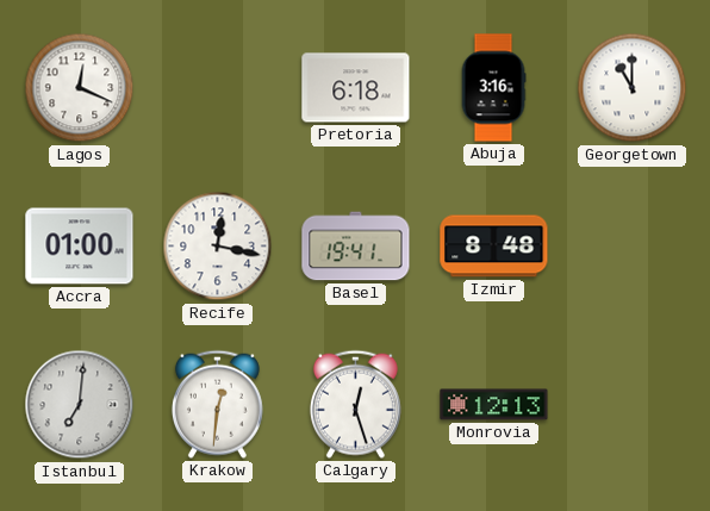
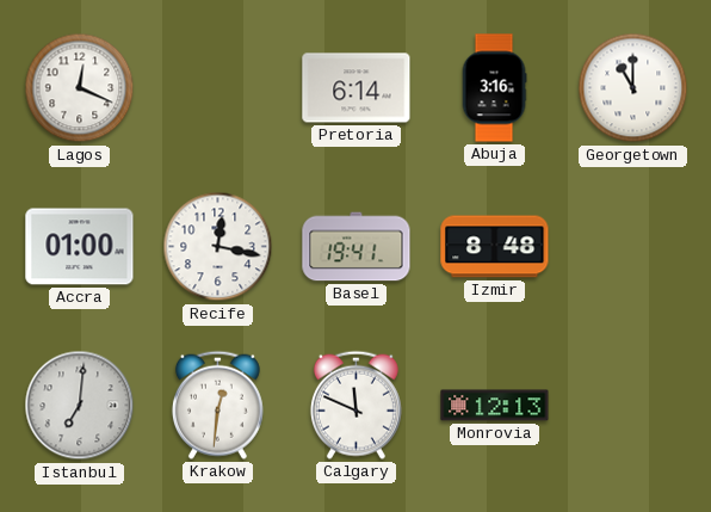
Pretoria: 6:18 -> 6:14
Calgary: 12:27 -> 11:49
